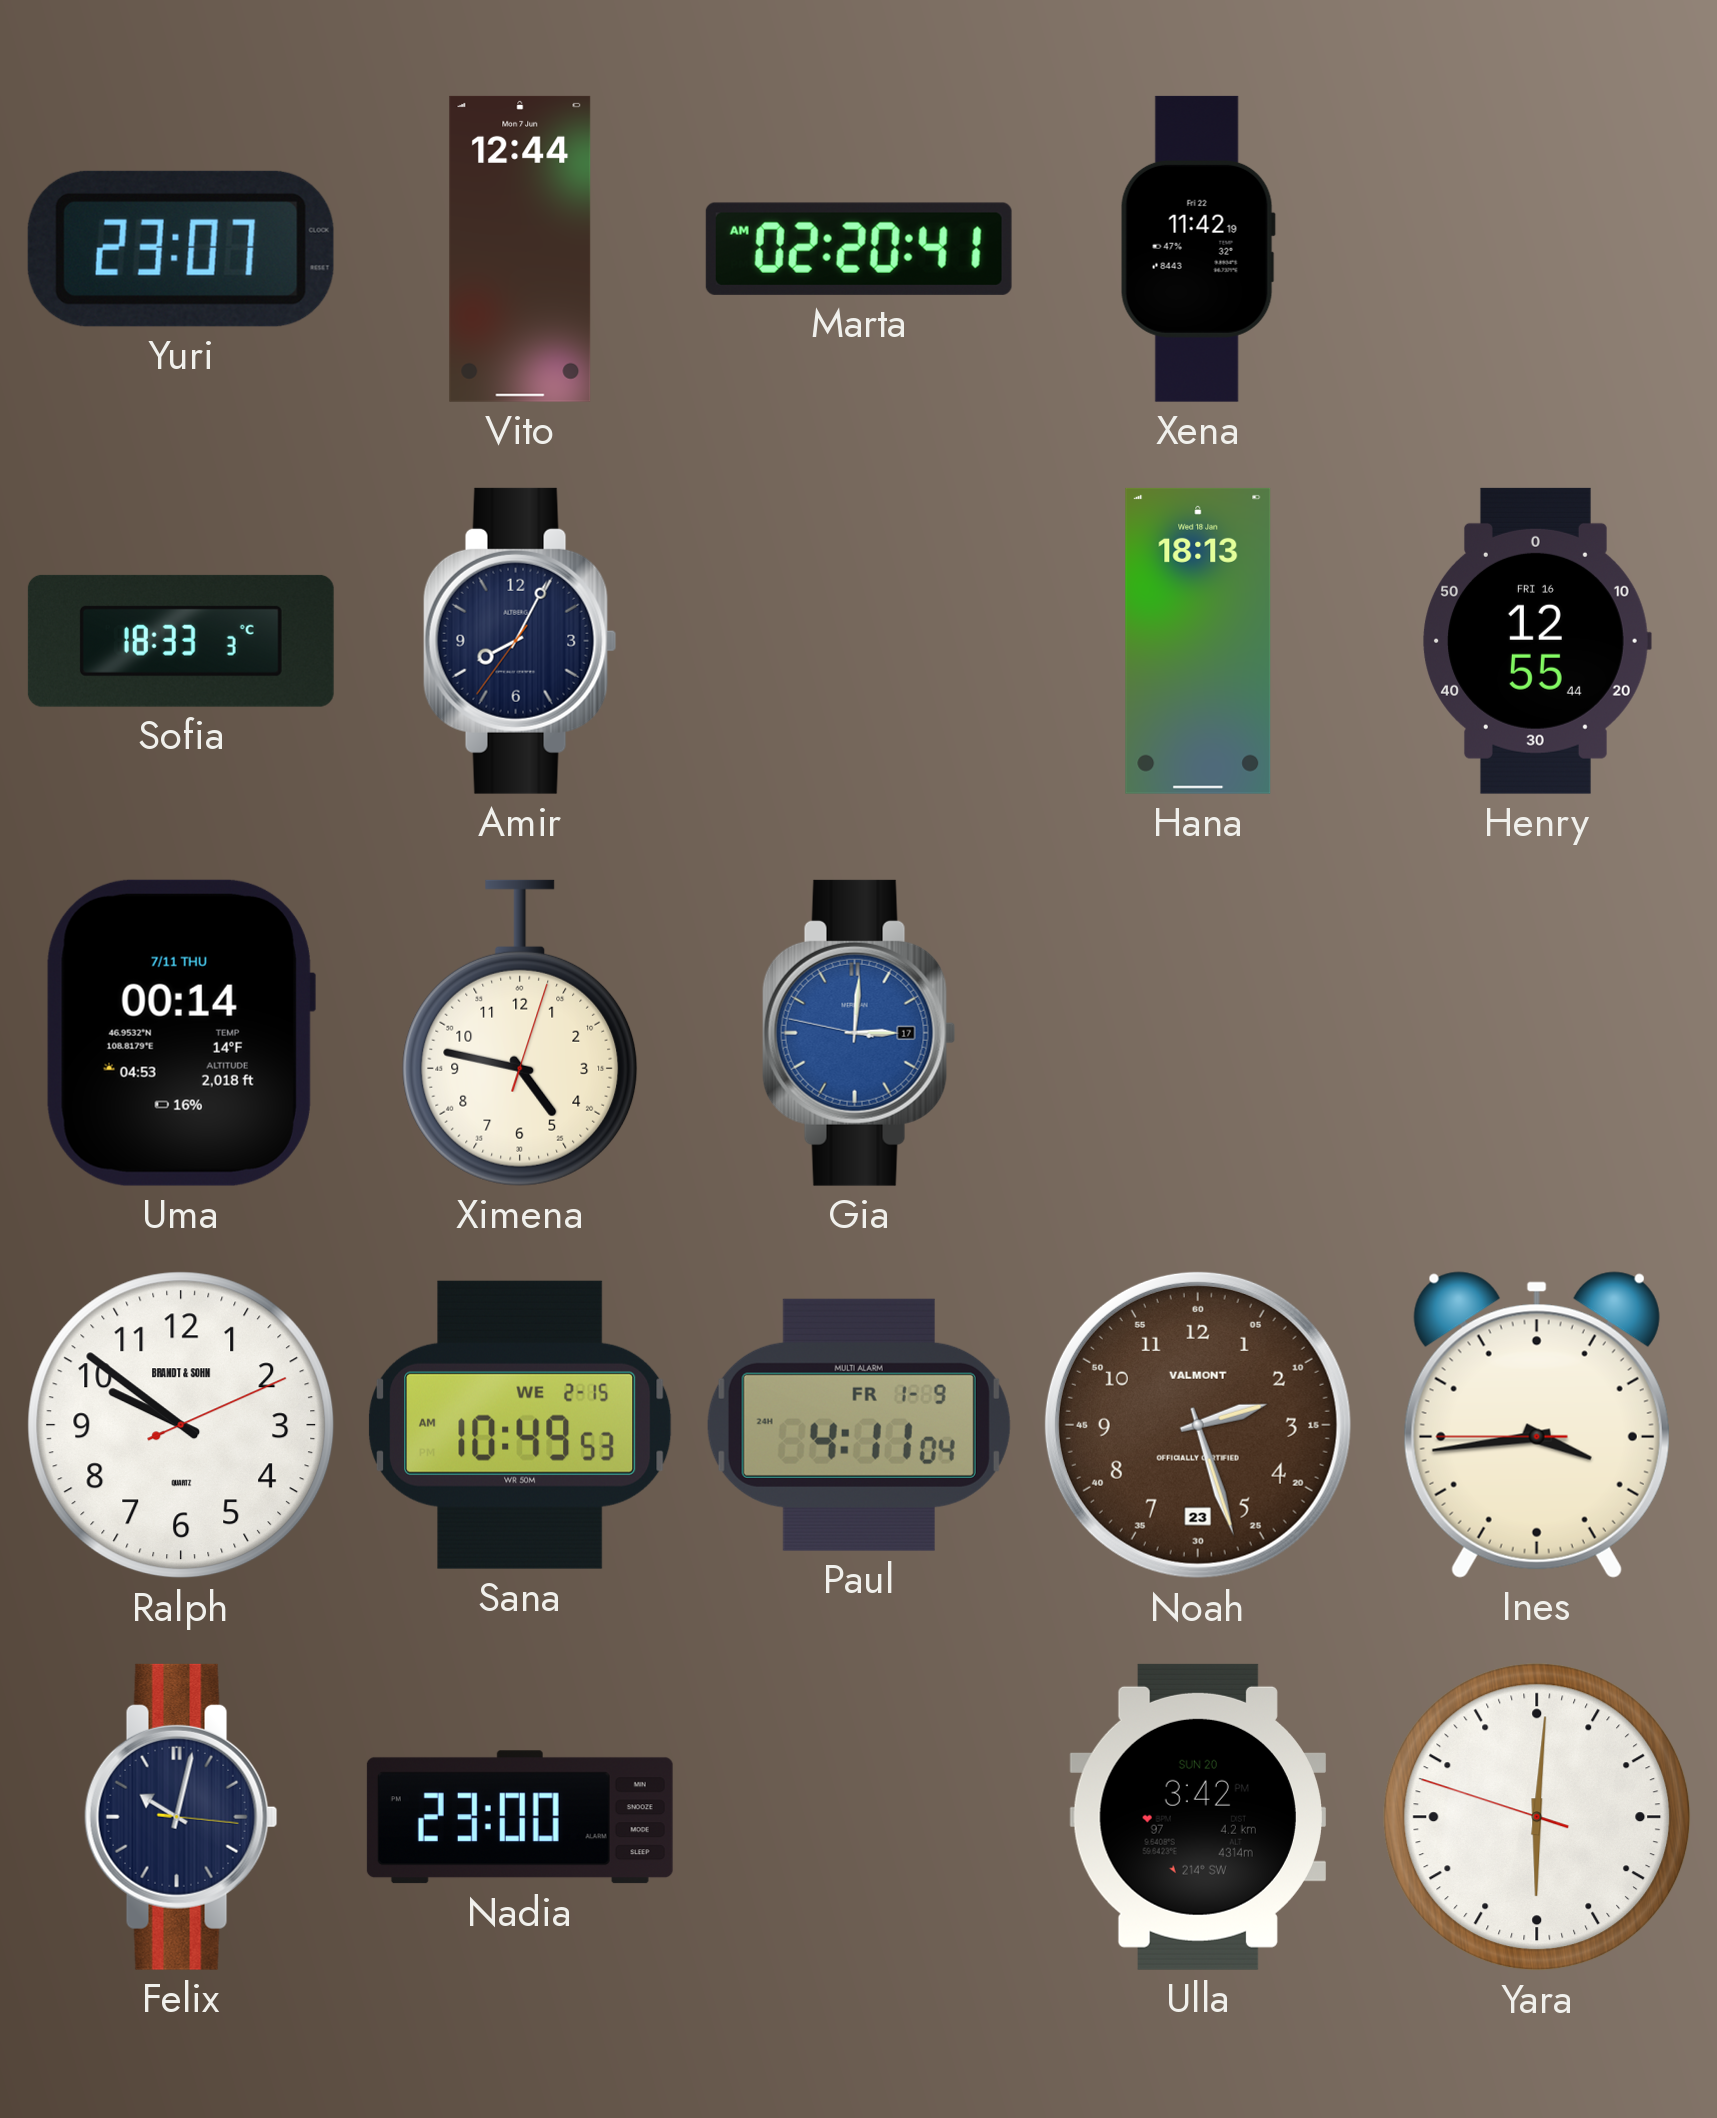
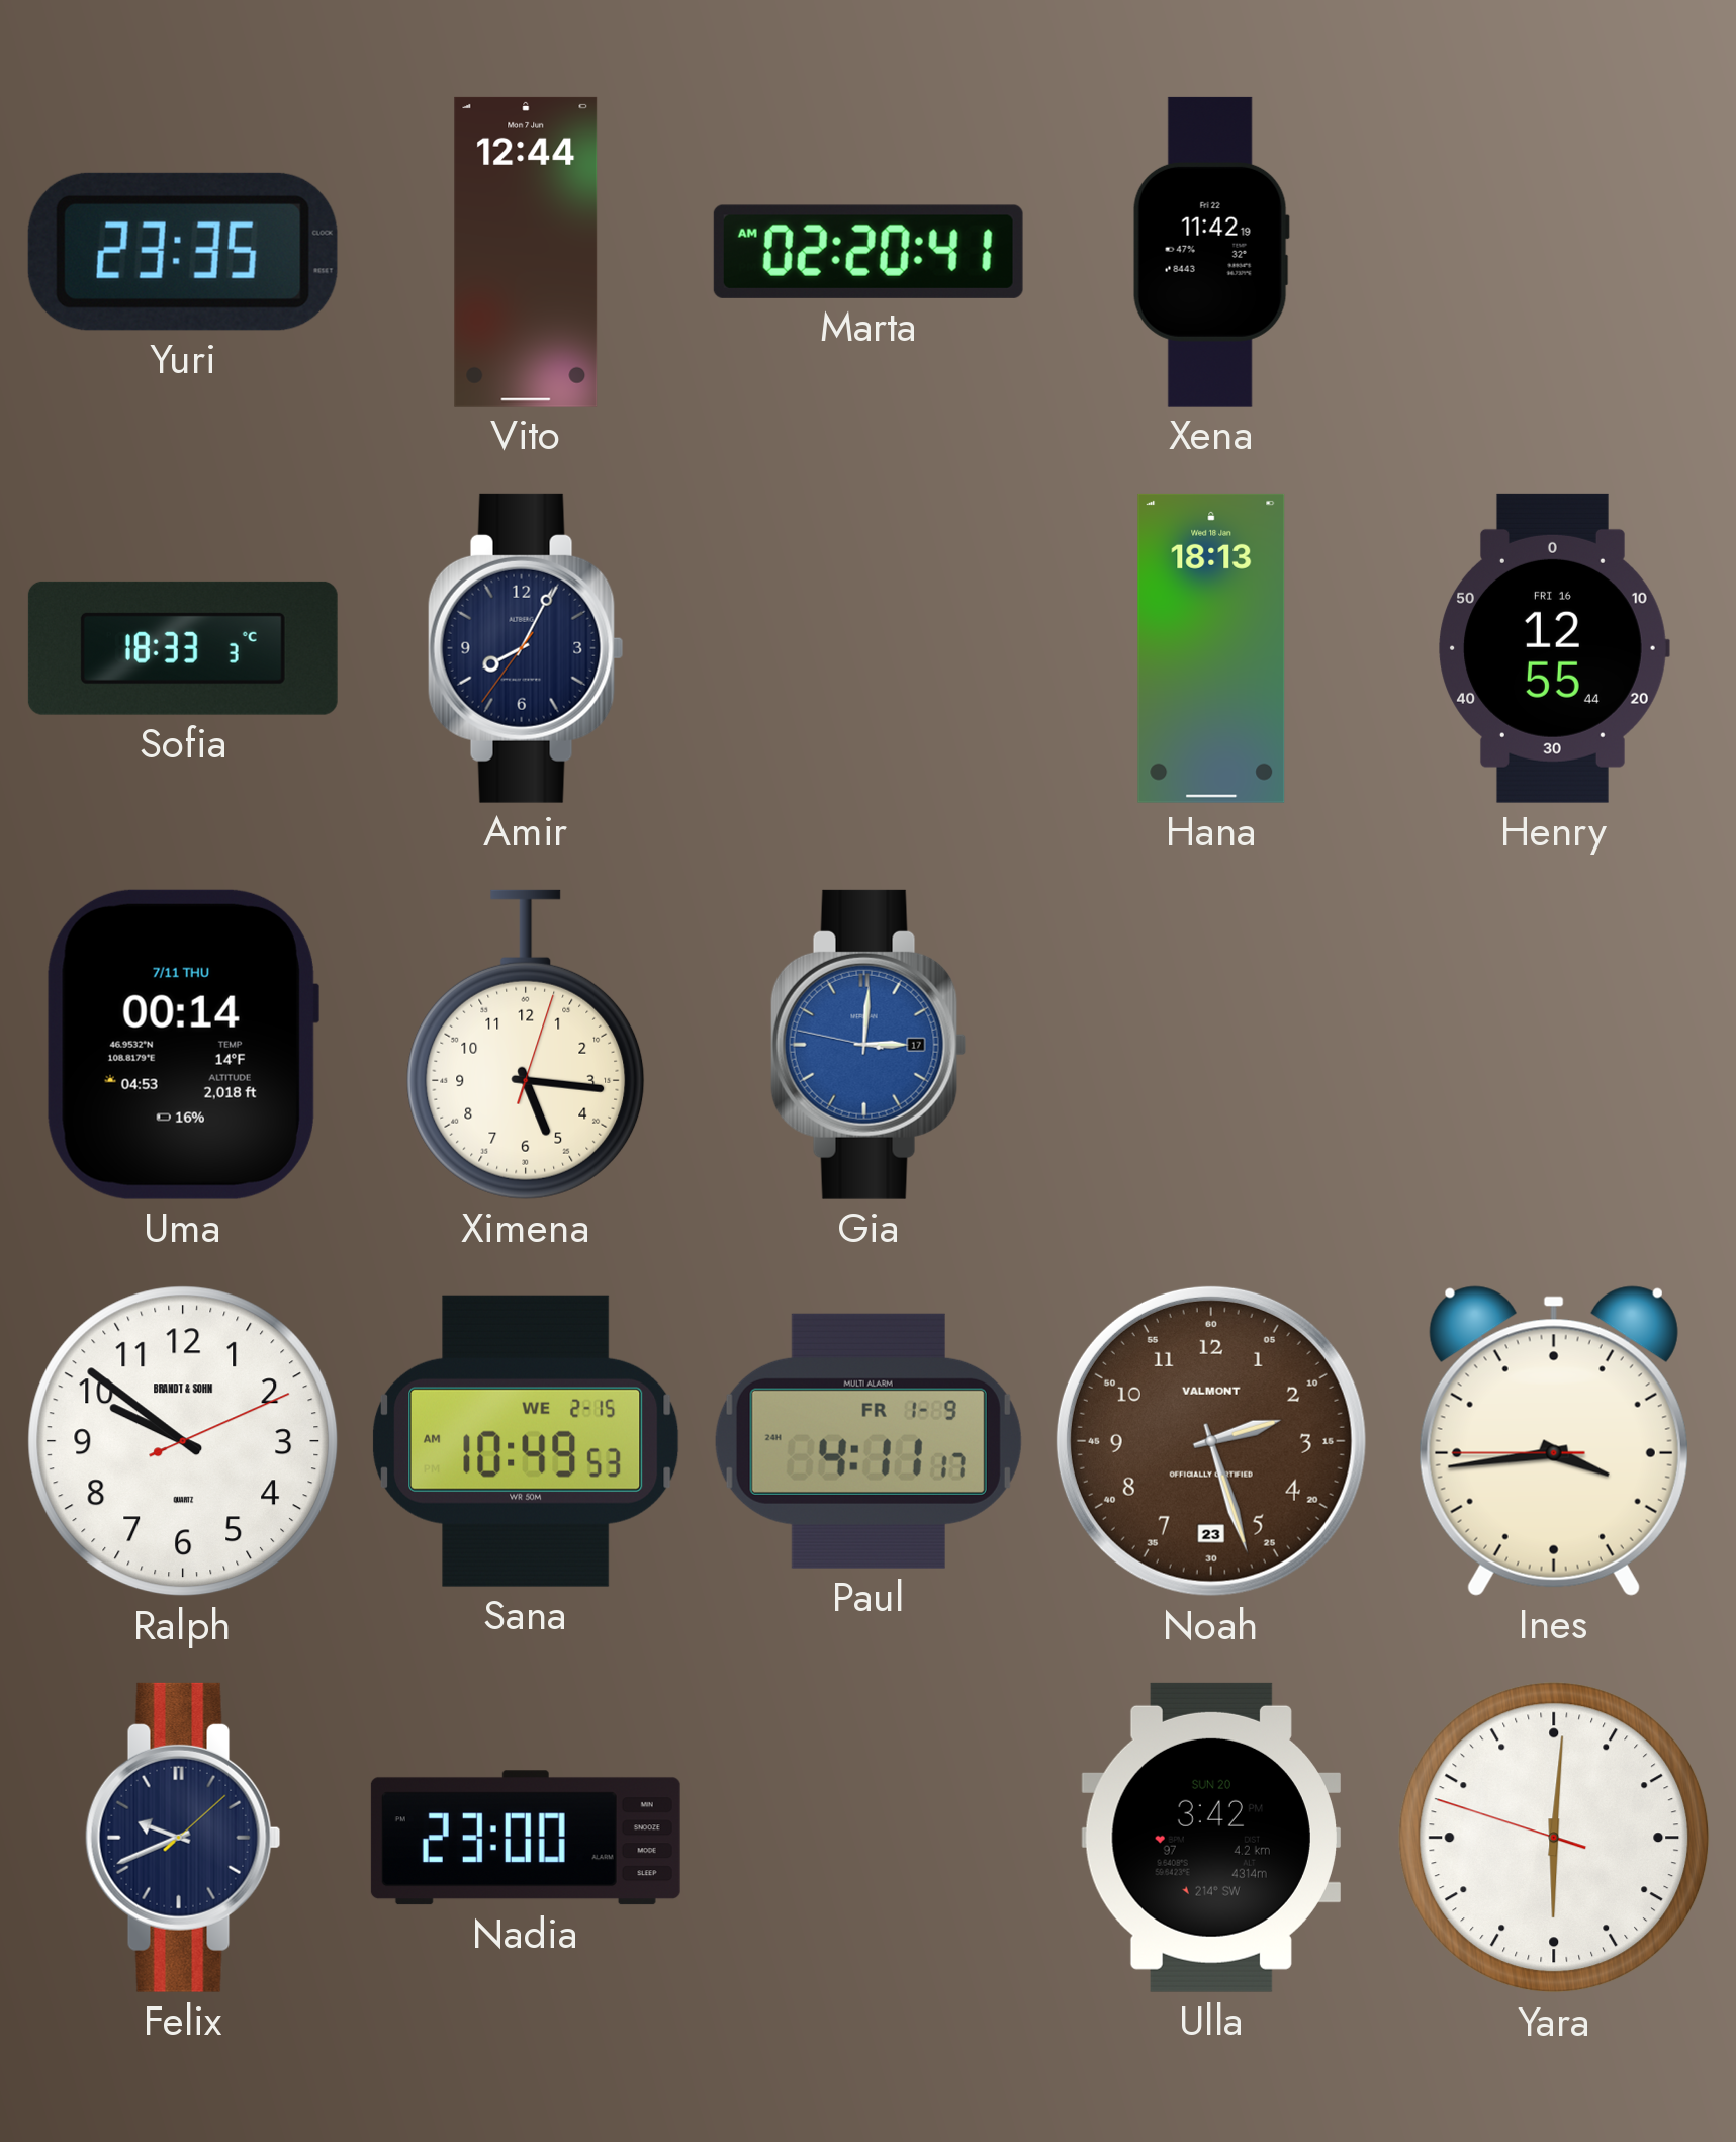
Yuri: 23:07 -> 23:35
Ximena: 4:47 -> 5:16
Paul: 4:11:04 -> 4:11:17
Felix: 10:02 -> 9:41
